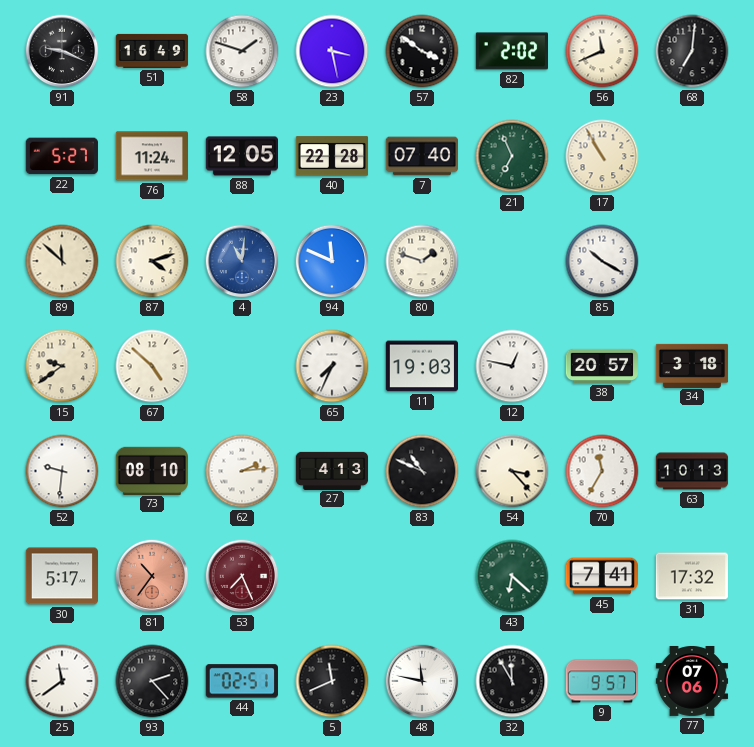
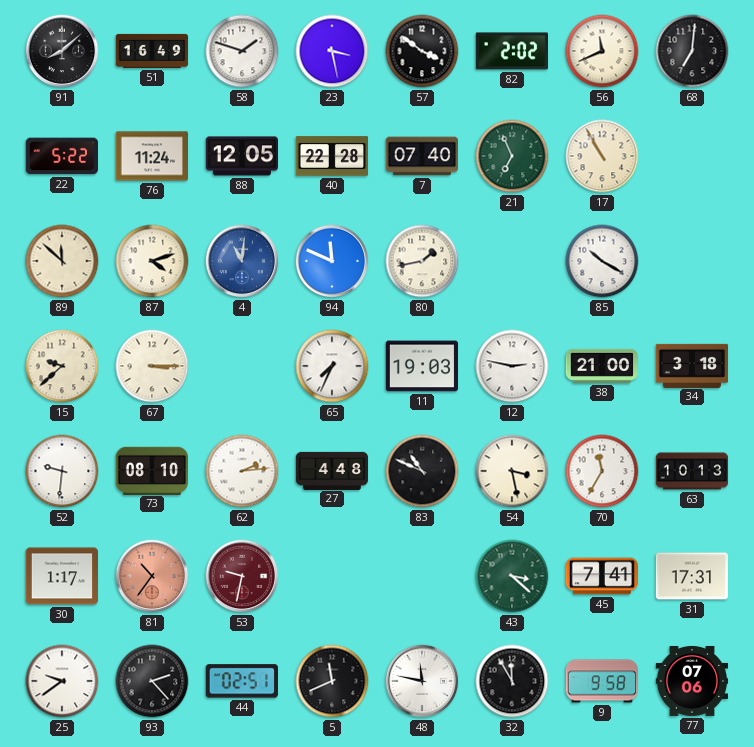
91: 9:19 -> 8:08
22: 5:27 -> 5:22
80: 1:48 -> 1:43
15: 9:39 -> 9:38
67: 4:52 -> 3:15
12: 12:47 -> 2:47
38: 20:57 -> 21:00
27: 4:13 -> 4:48
54: 3:23 -> 3:28
30: 5:17 -> 1:17
53: 7:26 -> 9:32
43: 6:22 -> 3:22
31: 17:32 -> 17:31
25: 11:39 -> 9:39
9: 9:57 -> 9:58
